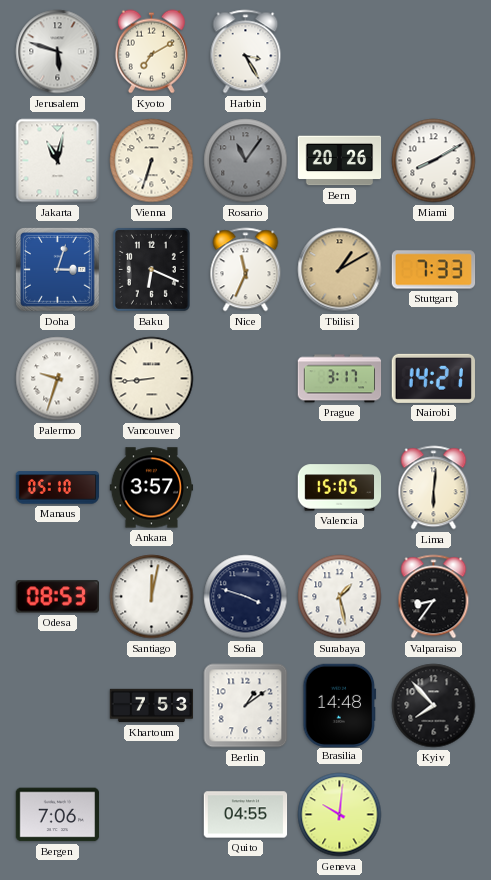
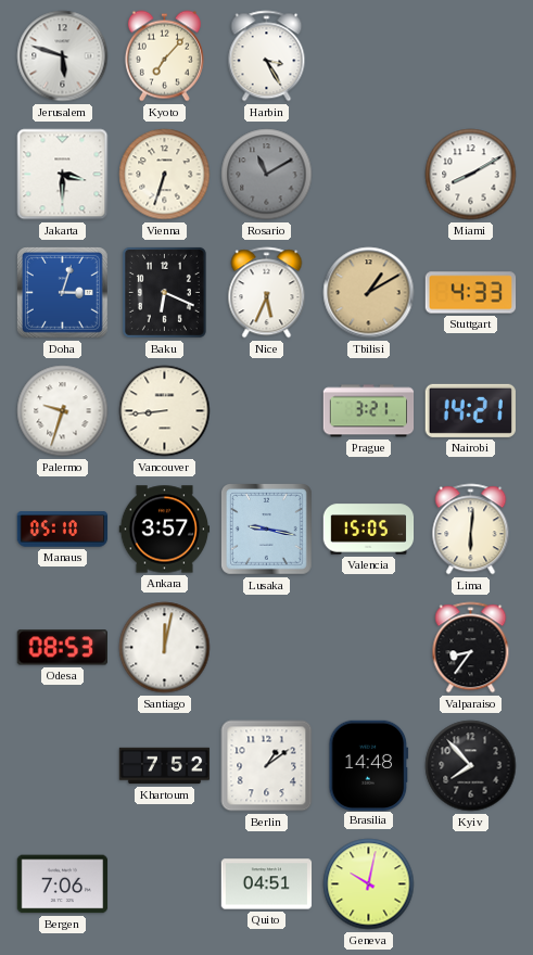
Kyoto: 7:10 -> 7:07
Jakarta: 11:02 -> 3:30
Rosario: 11:06 -> 11:10
Bern: 20:26 -> none
Nice: 11:34 -> 5:34
Stuttgart: 7:33 -> 4:33
Prague: 3:17 -> 3:21
Lusaka: none -> 9:17
Sofia: 3:48 -> none
Surabaya: 1:28 -> none
Khartoum: 7:53 -> 7:52
Quito: 04:55 -> 04:51
Geneva: 10:01 -> 10:02
